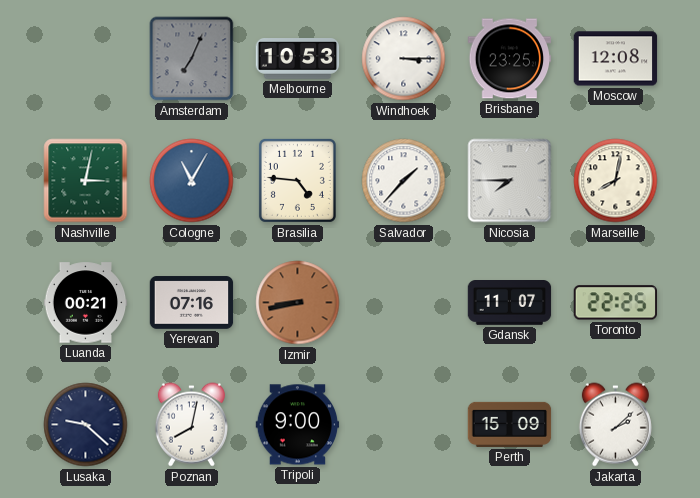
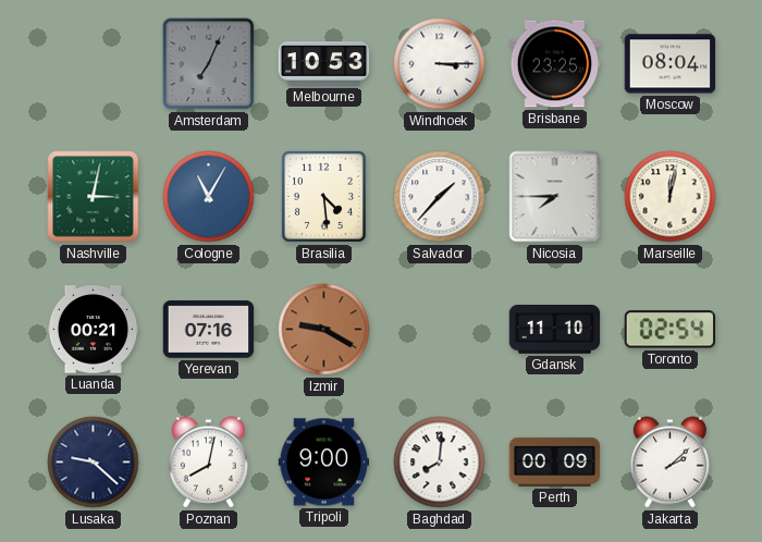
Moscow: 12:08 -> 08:04
Brasilia: 4:46 -> 4:29
Marseille: 8:02 -> 12:02
Izmir: 8:43 -> 9:20
Gdansk: 11:07 -> 11:10
Toronto: 22:25 -> 02:54
Baghdad: none -> 8:01
Perth: 15:09 -> 00:09
